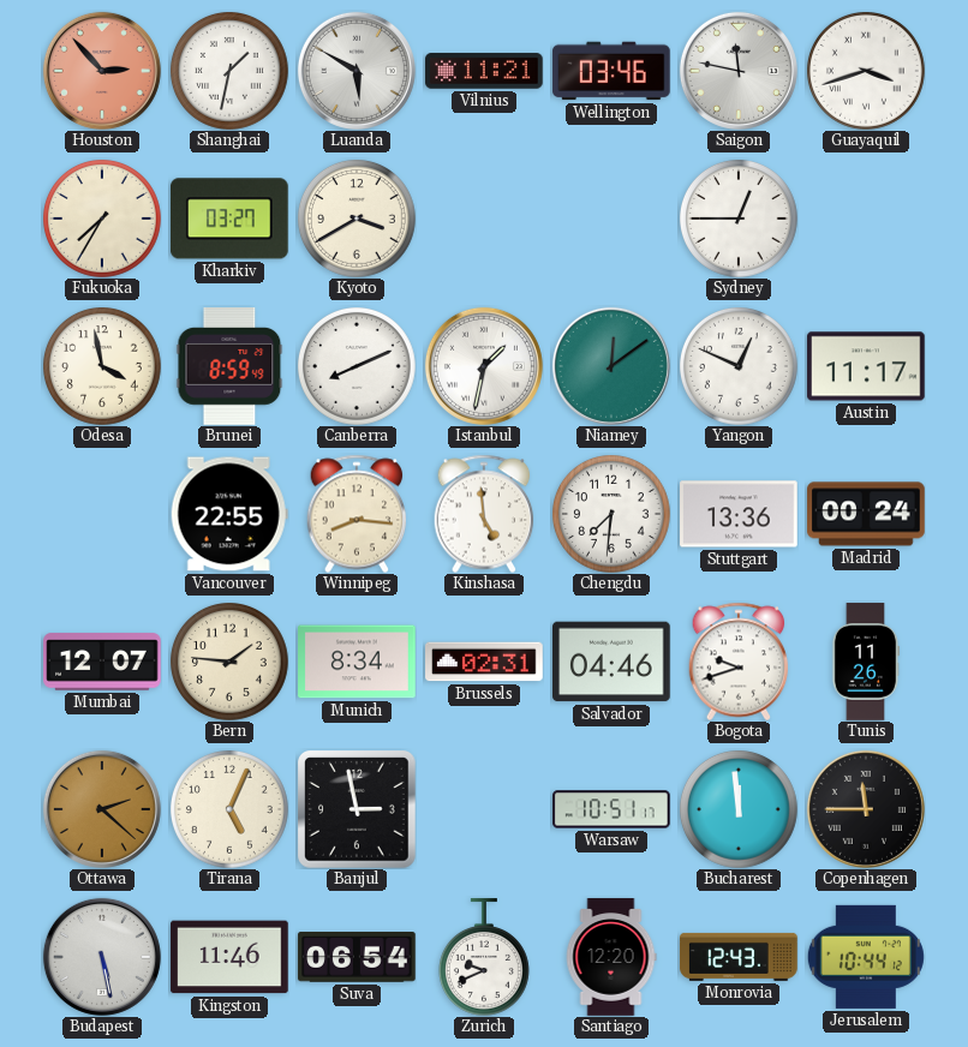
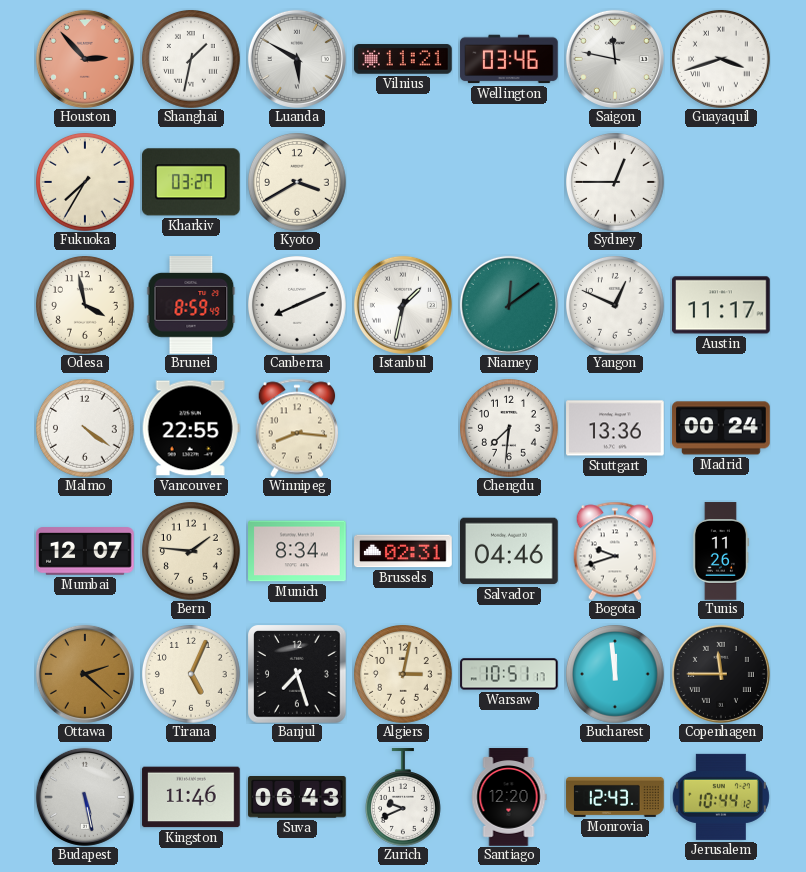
Malmo: none -> 4:21
Kinshasa: 4:59 -> none
Banjul: 2:58 -> 7:27
Algiers: none -> 3:02
Suva: 06:54 -> 06:43
